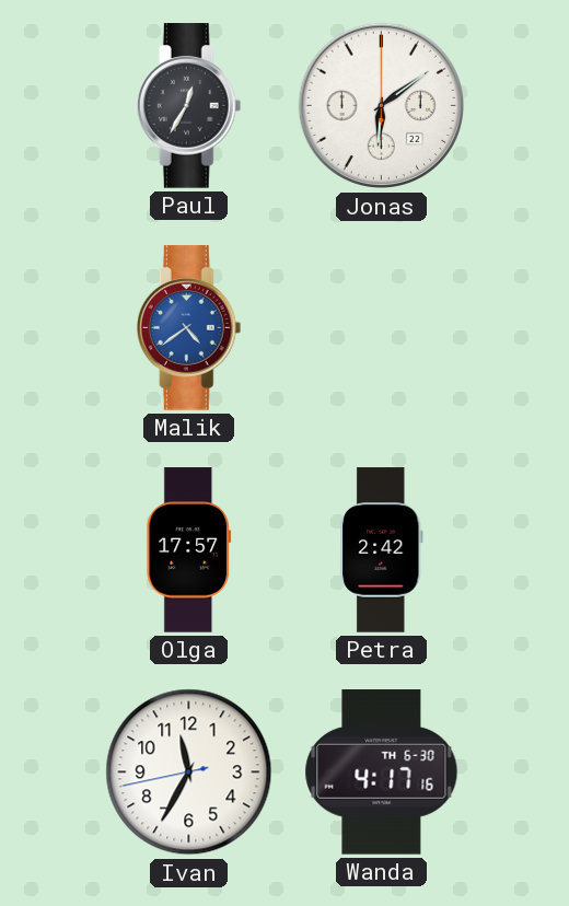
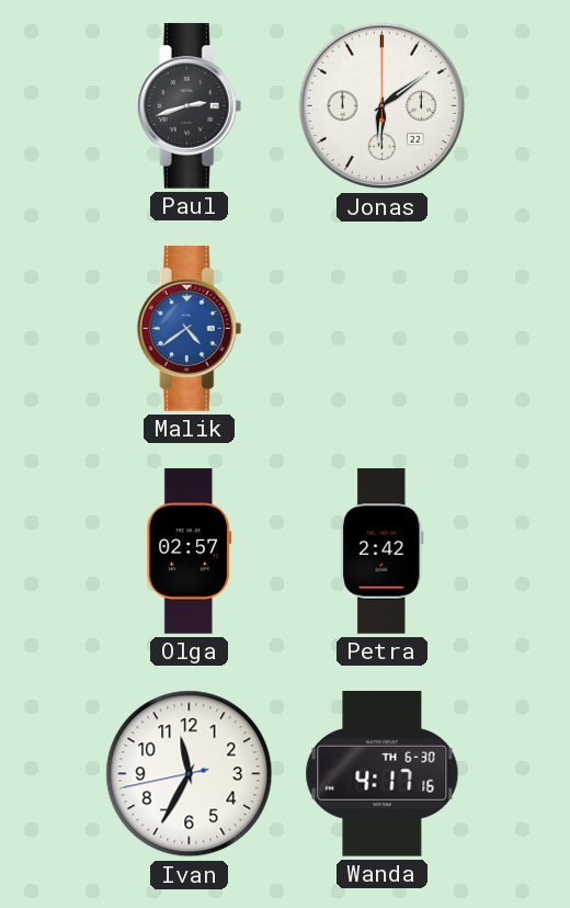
Paul: 12:35 -> 2:42
Olga: 17:57 -> 02:57
